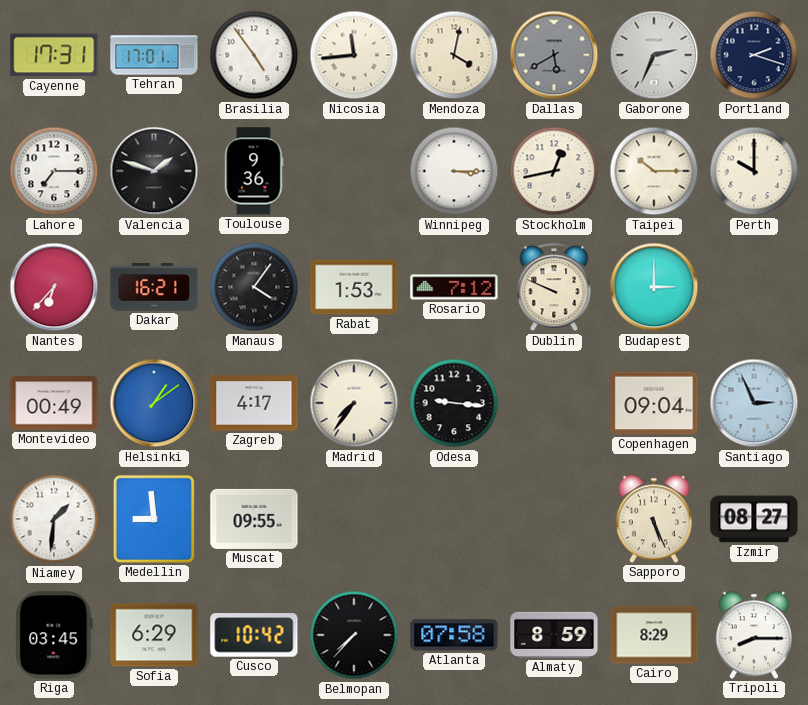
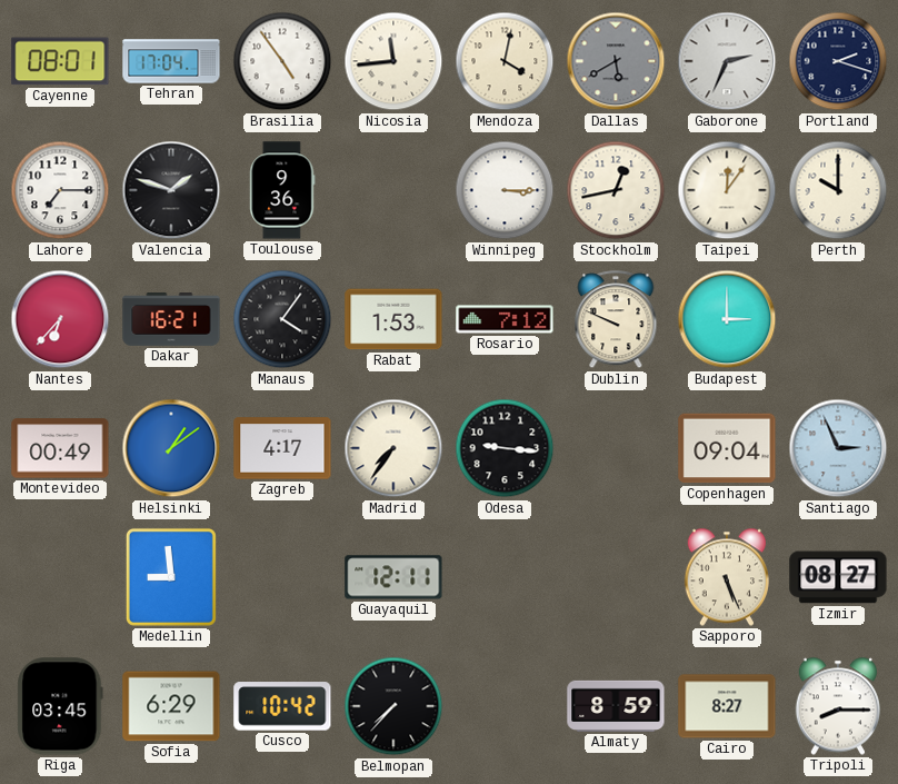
Cayenne: 17:31 -> 08:01
Tehran: 17:01 -> 17:04
Taipei: 10:15 -> 12:06
Niamey: 1:31 -> none
Muscat: 09:55 -> none
Guayaquil: none -> 12:11
Atlanta: 07:58 -> none
Cairo: 8:29 -> 8:27
